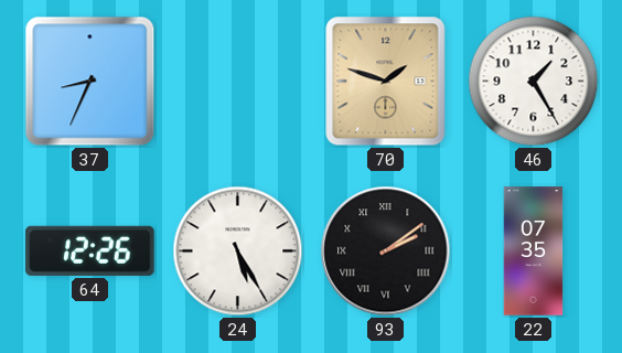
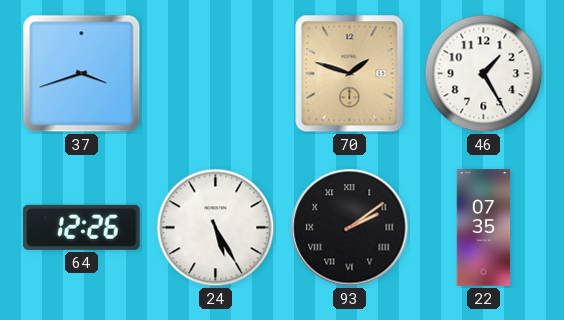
37: 8:34 -> 3:42
